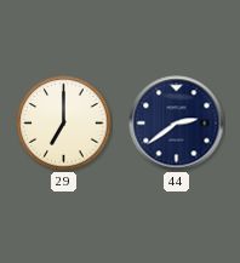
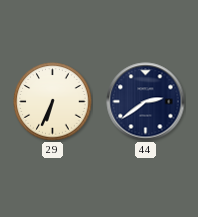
29: 7:00 -> 6:34
